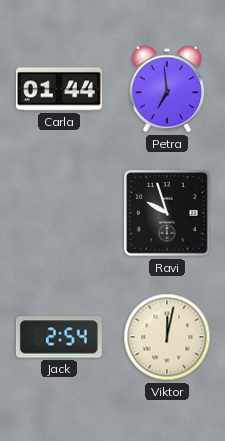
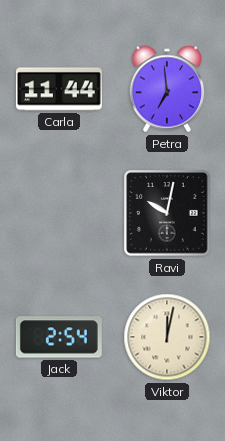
Carla: 01:44 -> 11:44
Ravi: 9:57 -> 10:02
